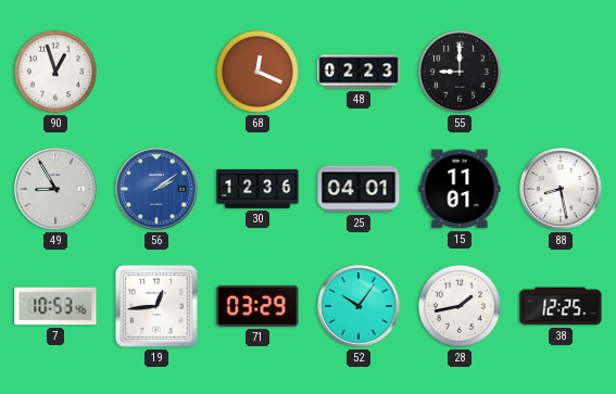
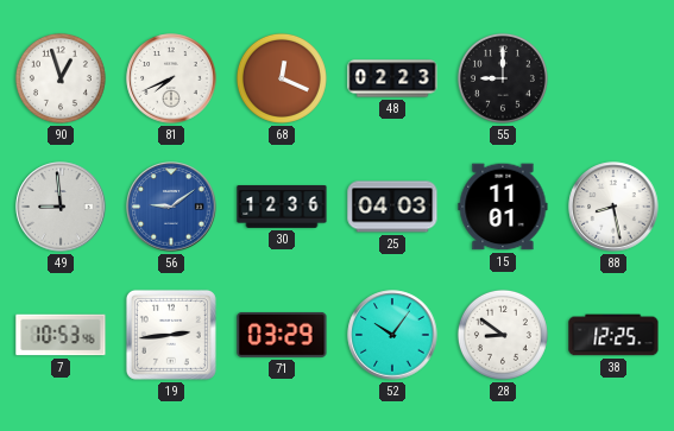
81: none -> 7:41
49: 8:55 -> 8:59
56: 2:09 -> 9:09
25: 04:01 -> 04:03
19: 12:44 -> 2:44
28: 1:43 -> 8:51
